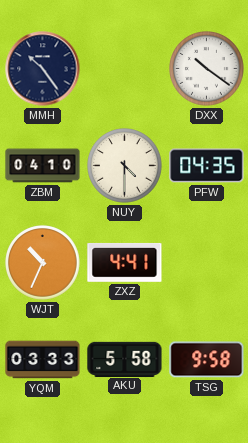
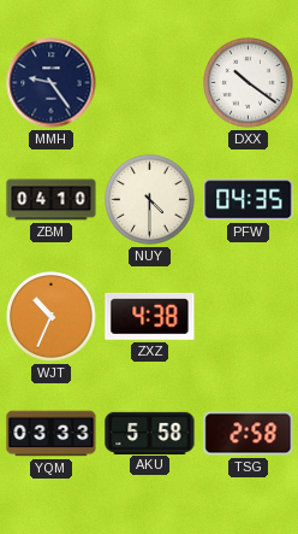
MMH: 10:24 -> 9:24
ZXZ: 4:41 -> 4:38
TSG: 9:58 -> 2:58
